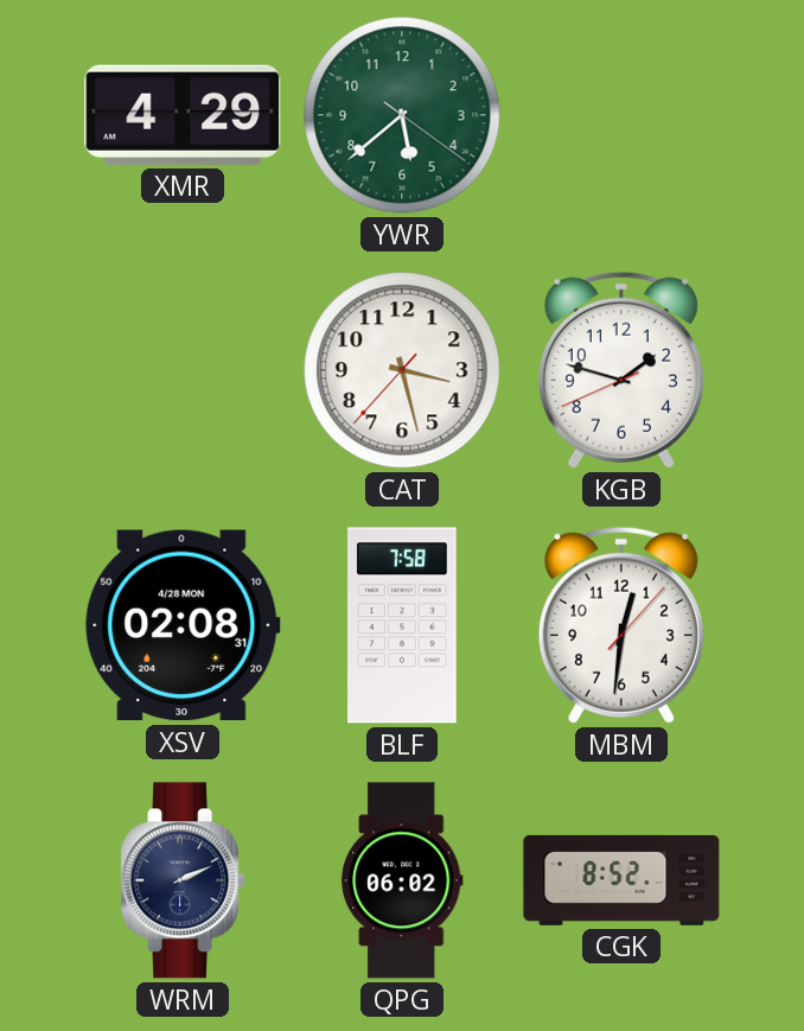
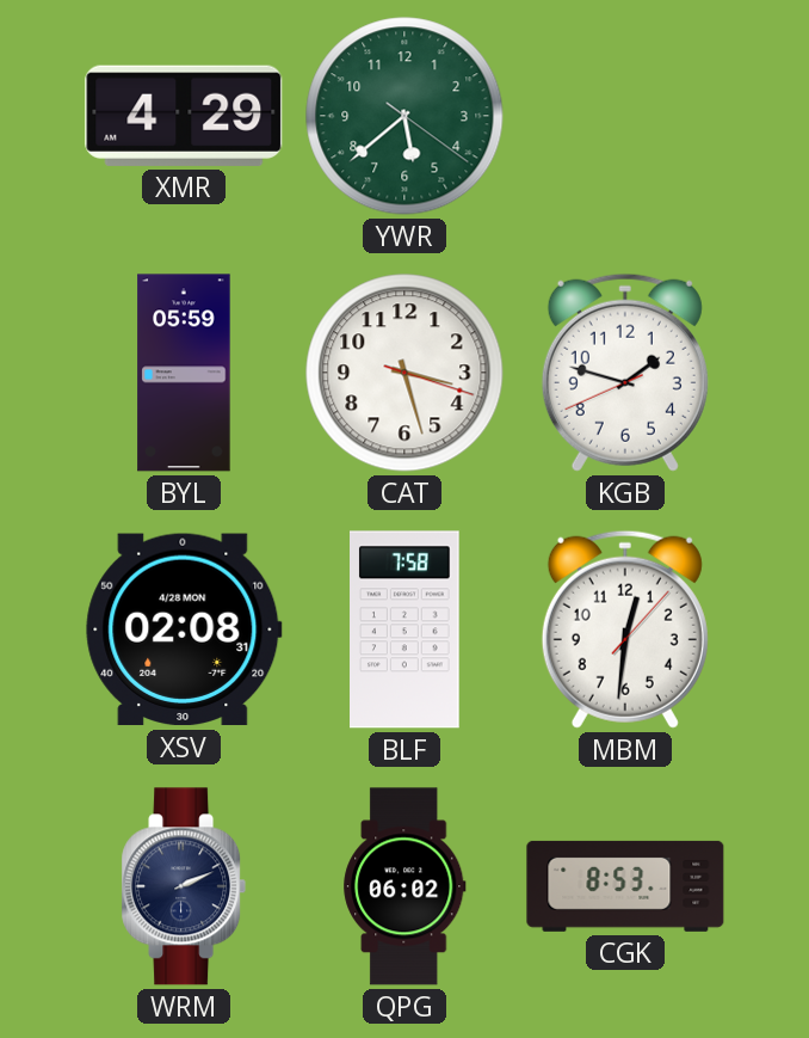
BYL: none -> 05:59
CAT: 3:27:37 -> 3:27:18
CGK: 8:52 -> 8:53
